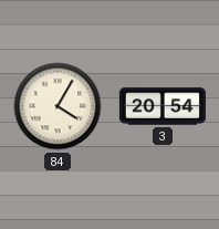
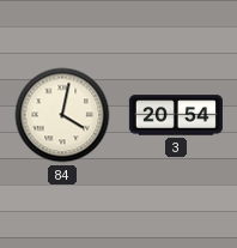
84: 4:05 -> 4:02
